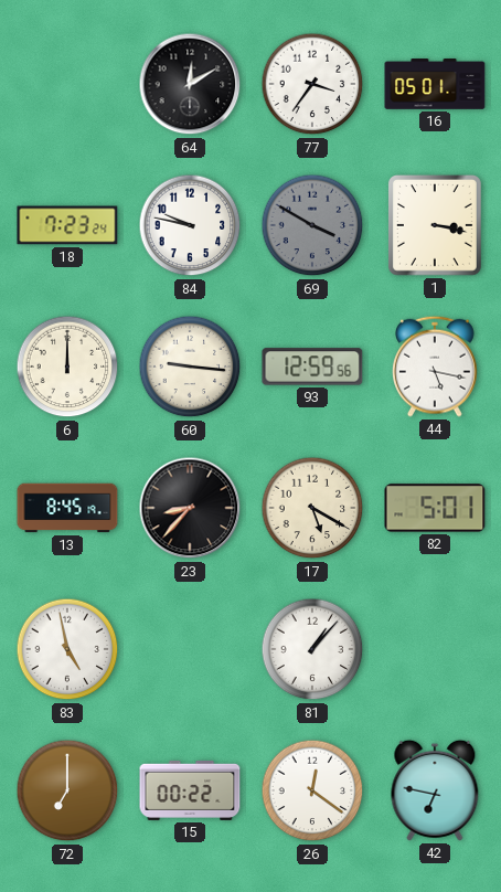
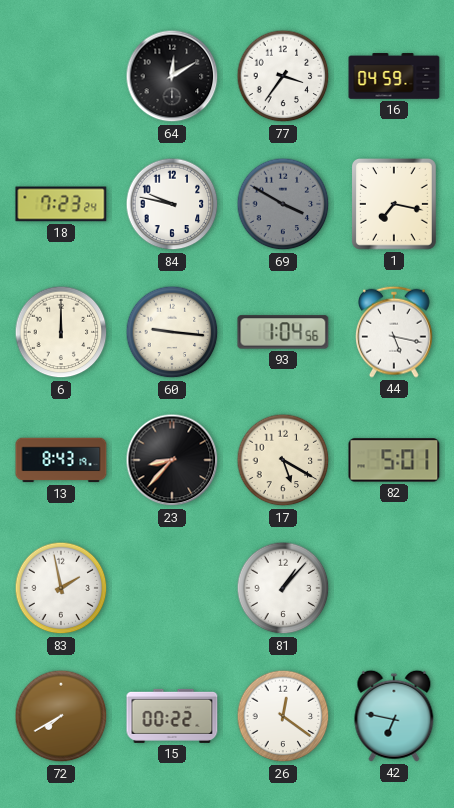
16: 05:01 -> 04:59
1: 3:17 -> 7:17
93: 12:59 -> 1:04
13: 8:45 -> 8:43
83: 4:58 -> 1:58
72: 7:00 -> 7:40
